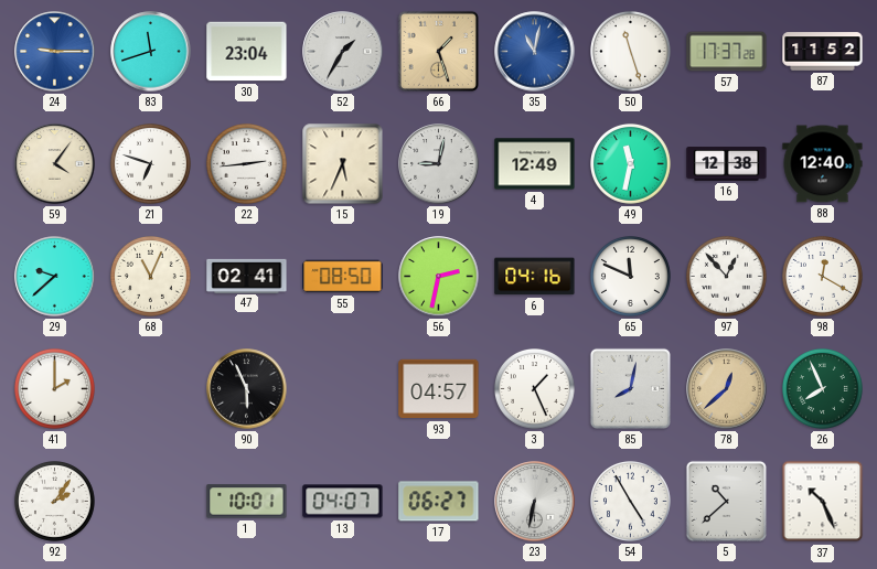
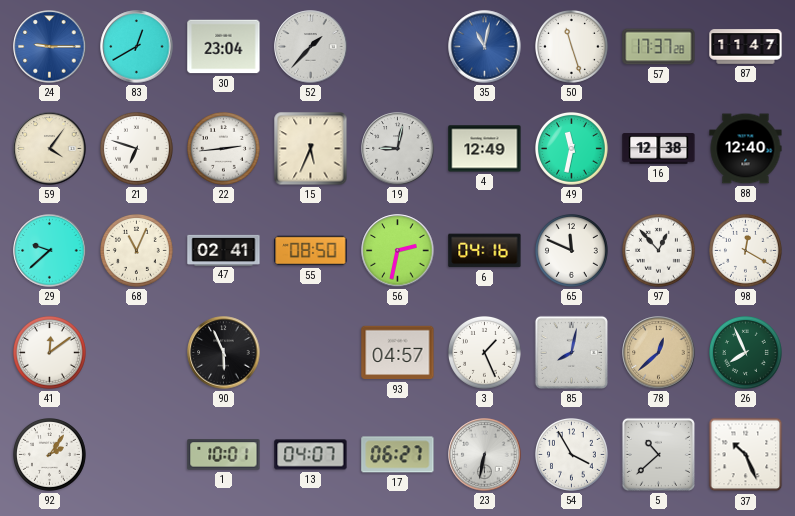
83: 11:42 -> 12:40
52: 1:35 -> 1:37
66: 1:27 -> none
87: 11:52 -> 11:47
41: 2:00 -> 12:09
54: 4:55 -> 3:55
